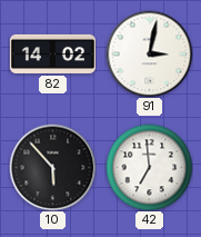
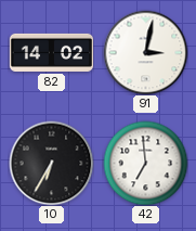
10: 5:53 -> 6:35
